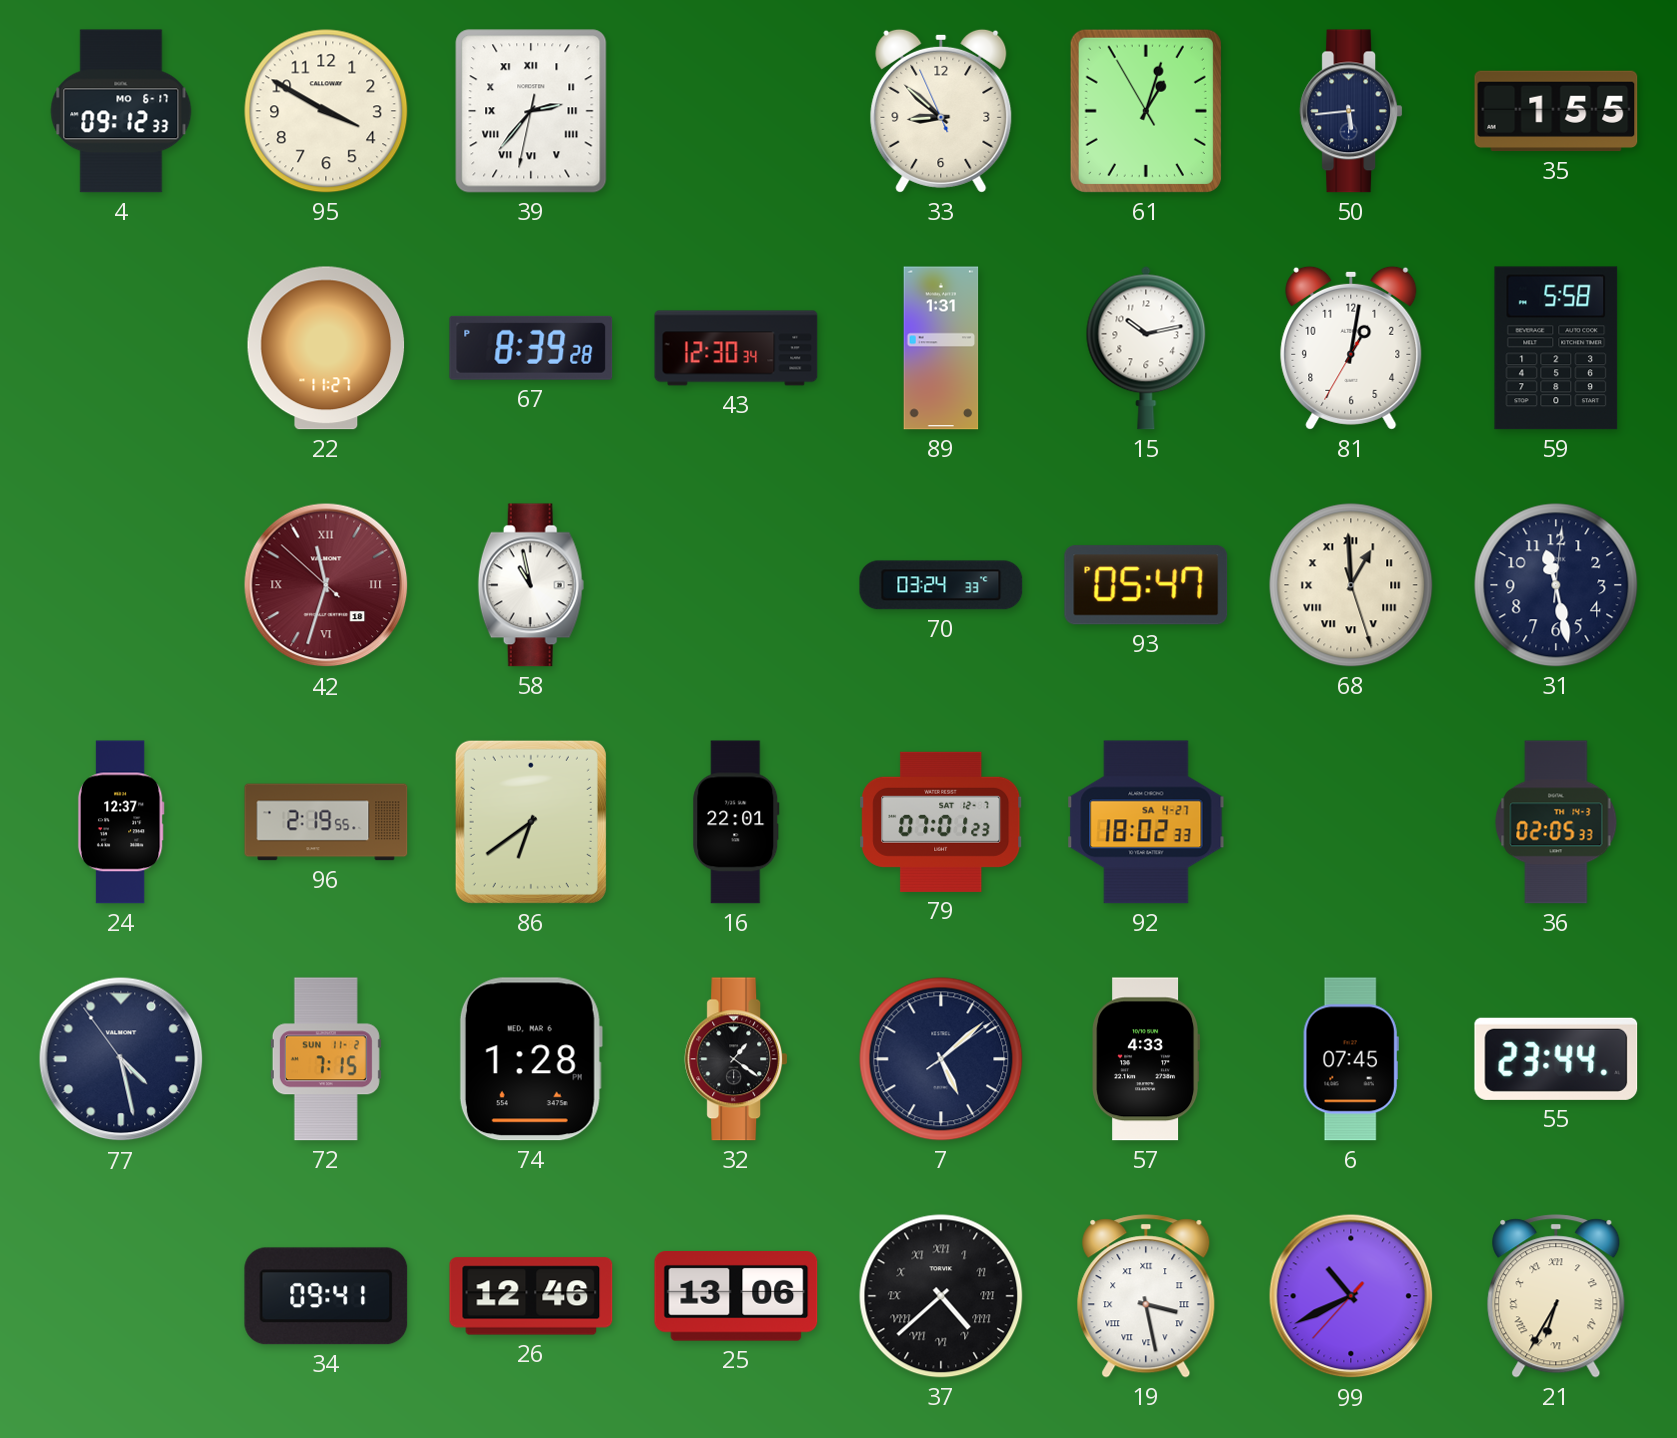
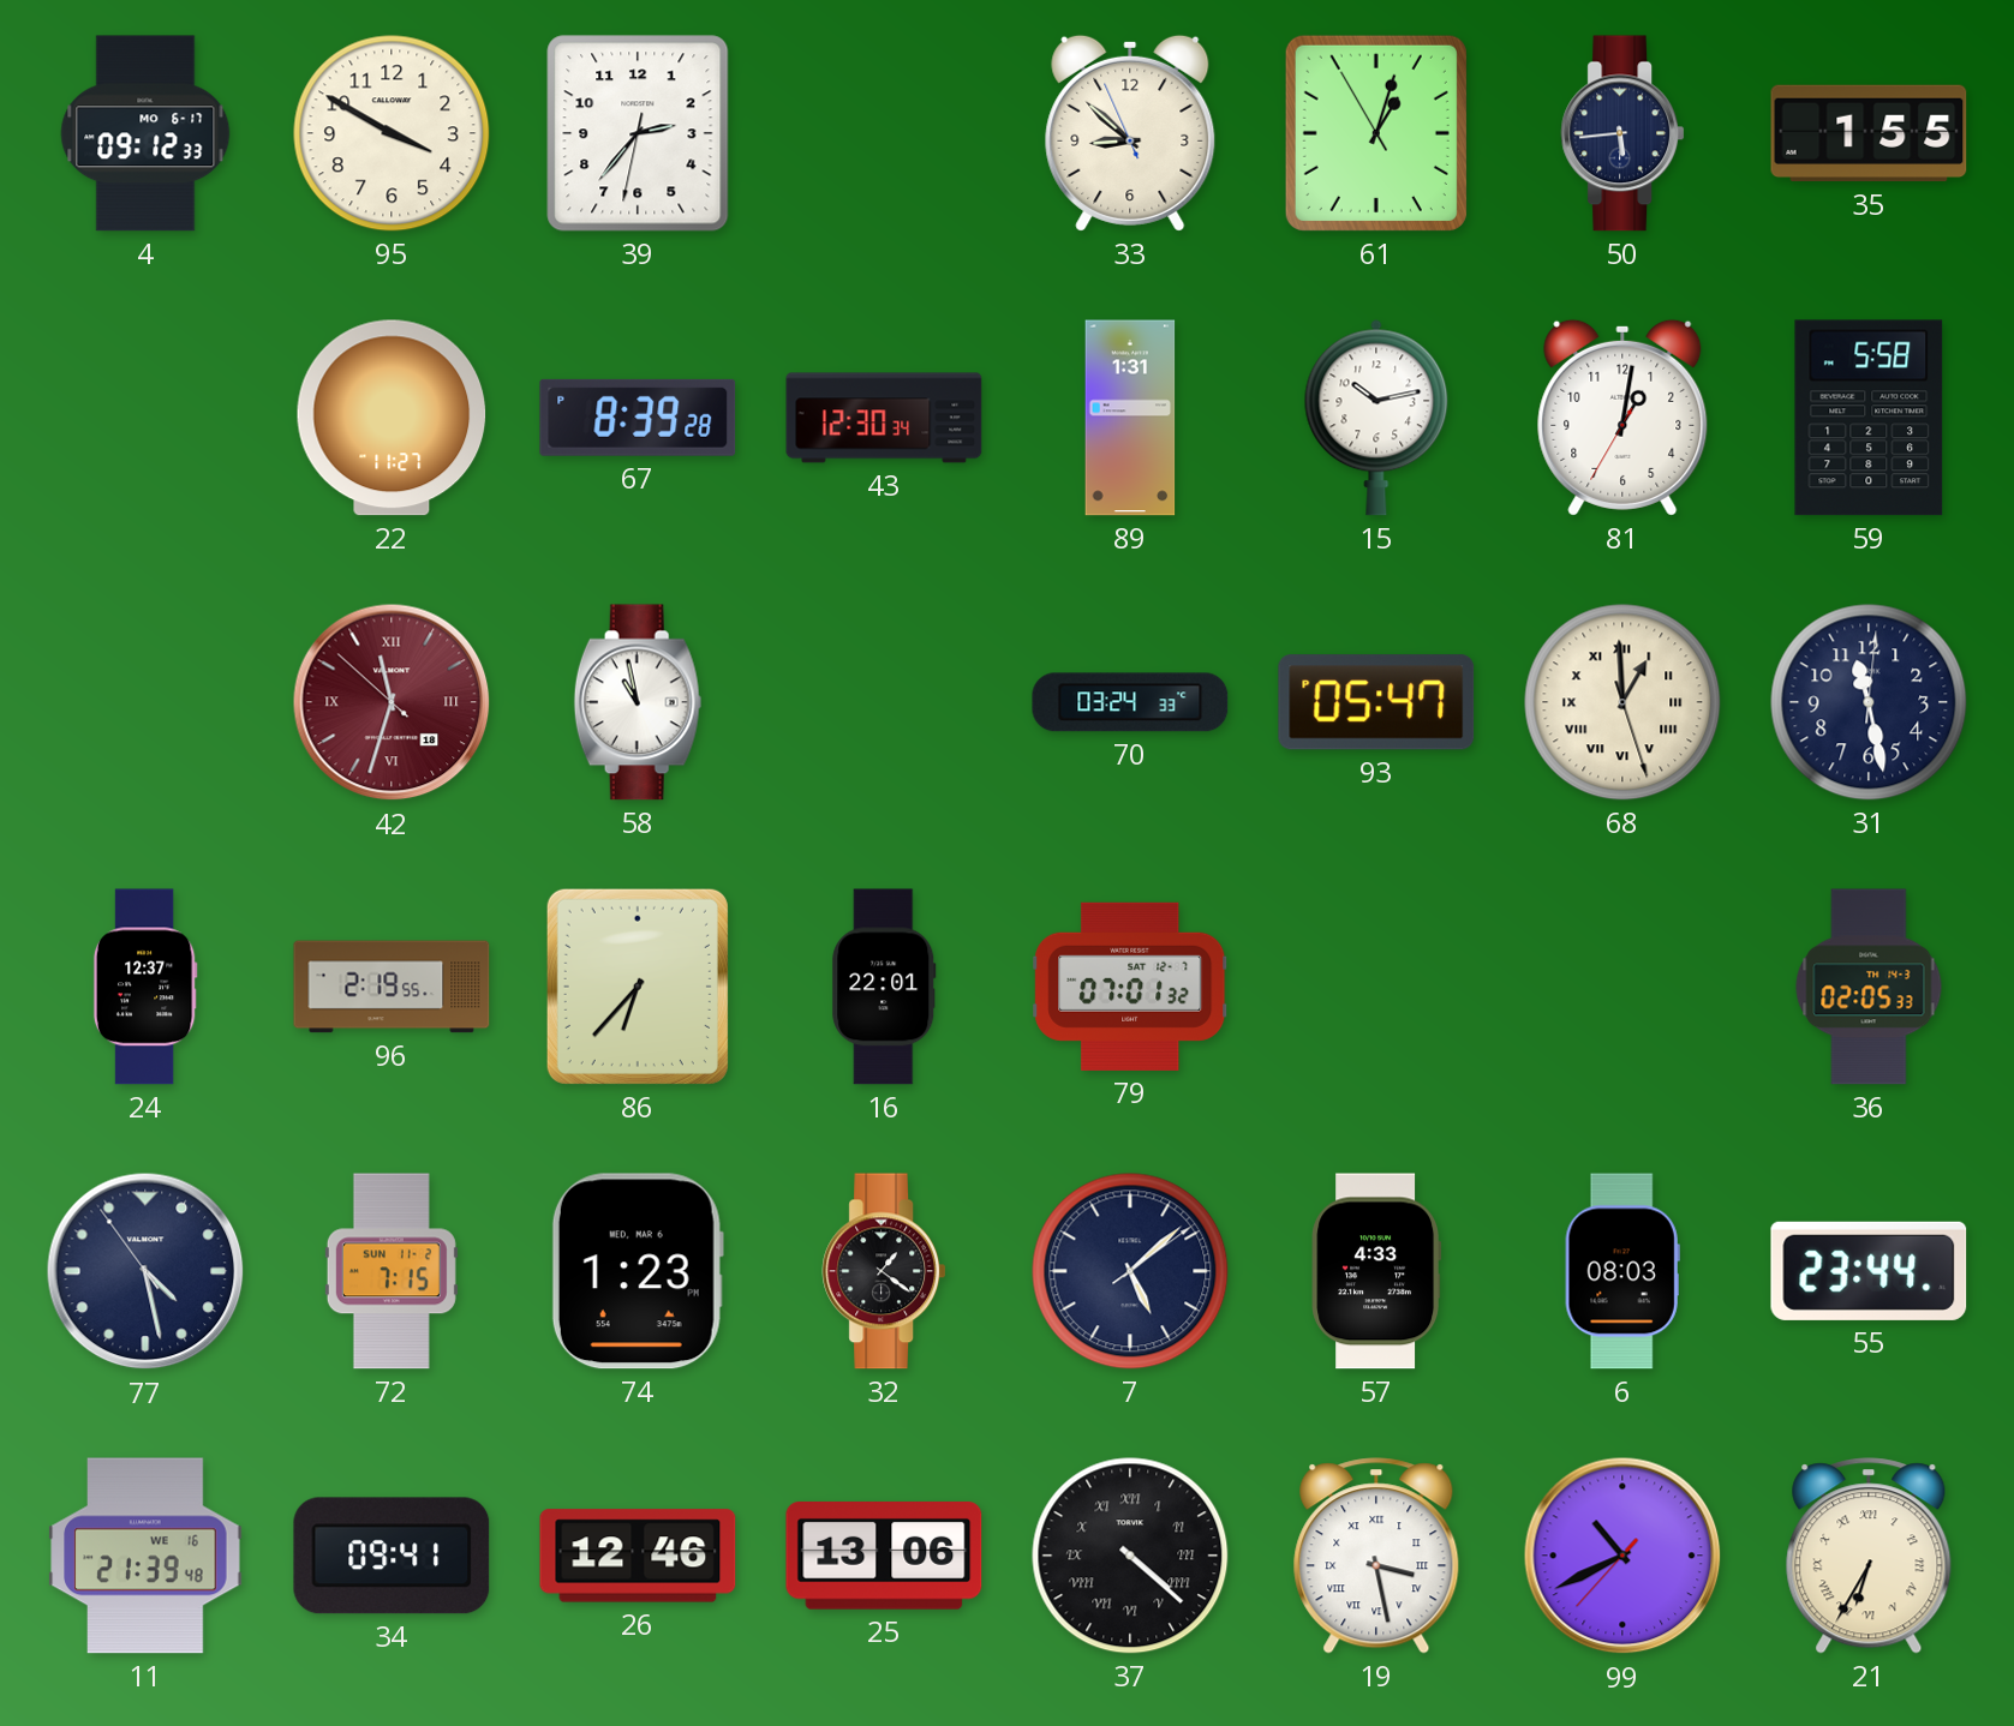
39 numerals: Roman -> Arabic
86: 6:39 -> 6:37
79: 07:01:23 -> 07:01:32
92: 18:02 -> none
74: 1:28 -> 1:23
6: 07:45 -> 08:03
11: none -> 21:39
37: 4:38 -> 4:22
